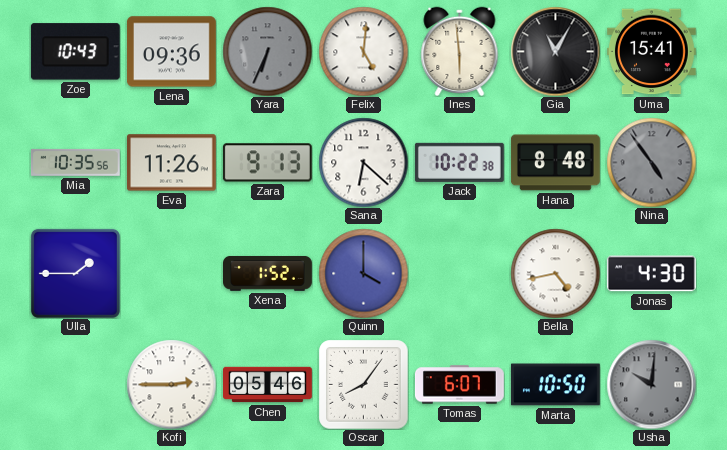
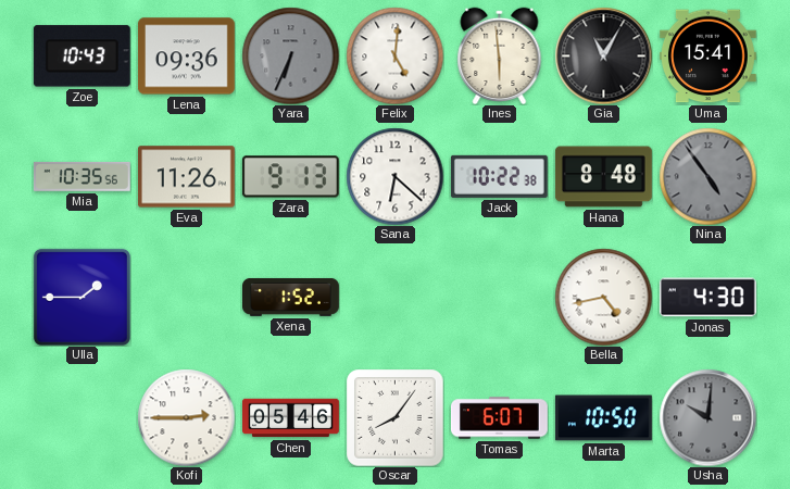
Quinn: 4:00 -> none
